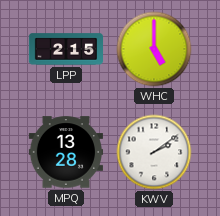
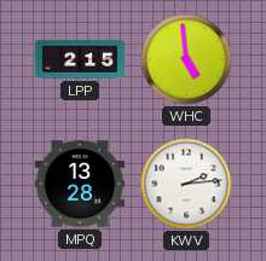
WHC: 5:00 -> 4:59
KWV: 2:09 -> 2:14
